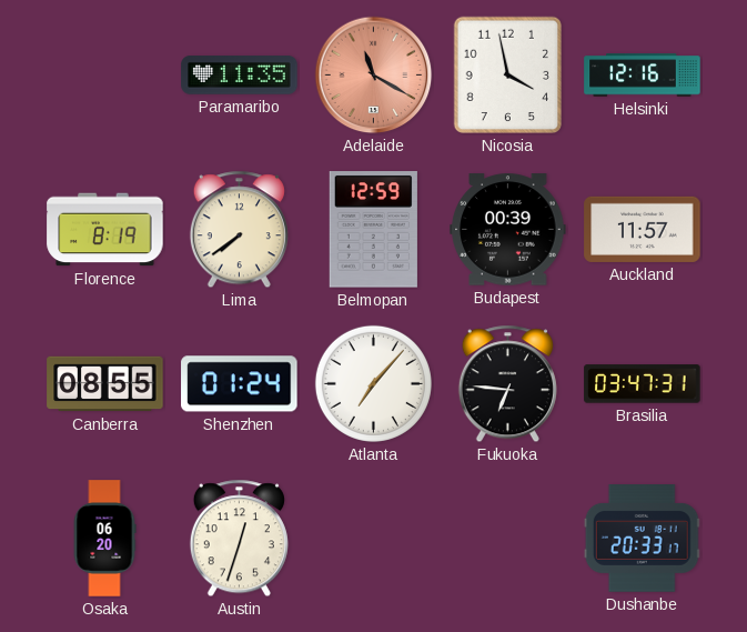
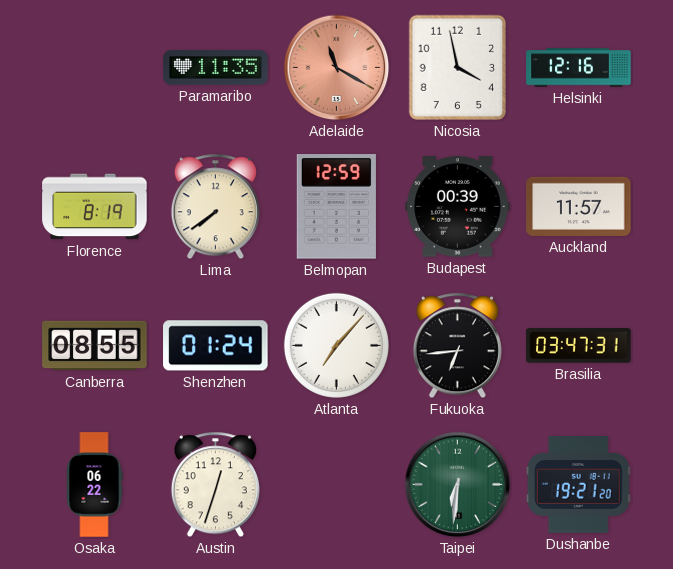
Fukuoka: 6:46 -> 6:44
Osaka: 06:20 -> 06:22
Taipei: none -> 6:31
Dushanbe: 20:33 -> 19:21
